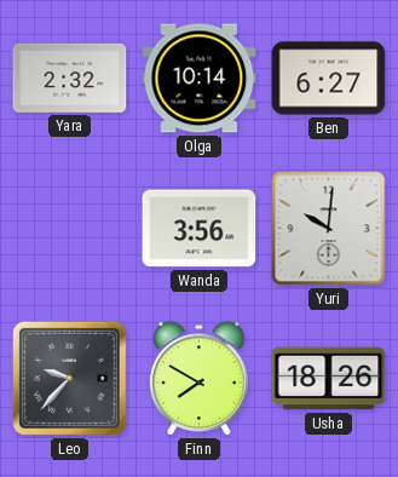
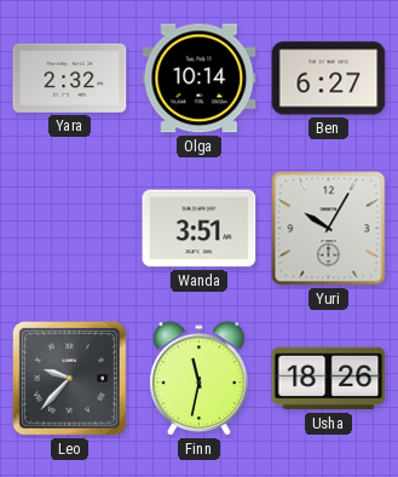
Wanda: 3:56 -> 3:51
Yuri: 10:01 -> 10:05
Finn: 7:50 -> 11:32
